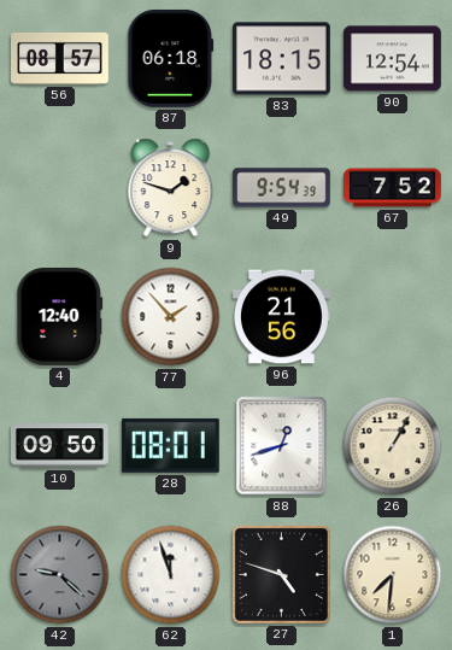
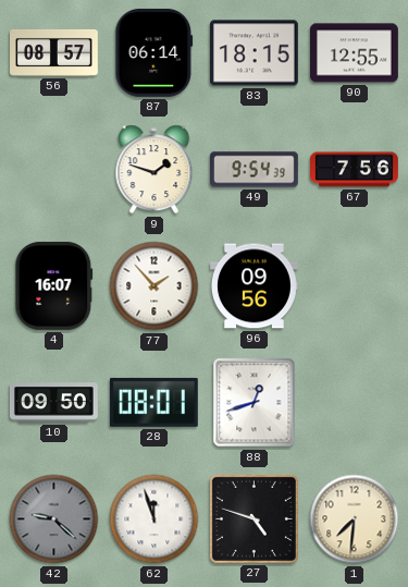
87: 06:18 -> 06:14
90: 12:54 -> 12:55
67: 7:52 -> 7:56
4: 12:40 -> 16:07
96: 21:56 -> 09:56
26: 1:05 -> none
